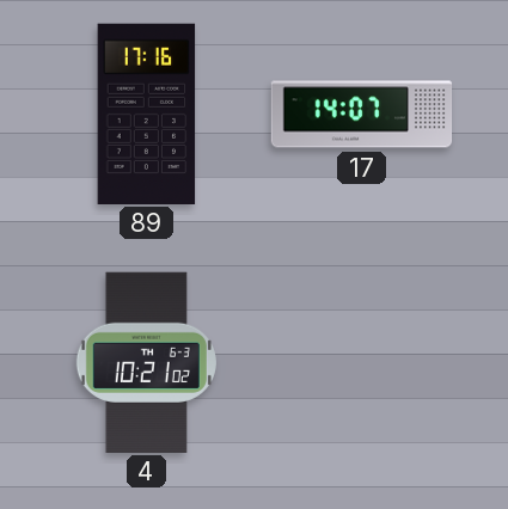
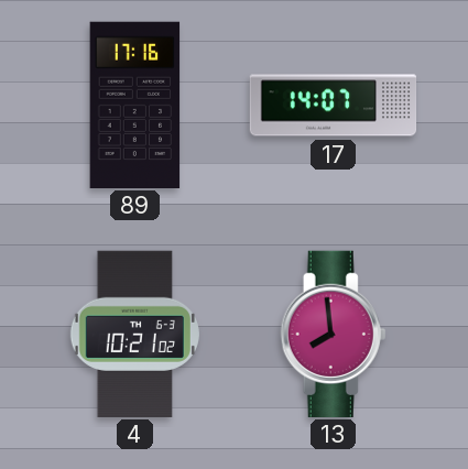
13: none -> 7:59
